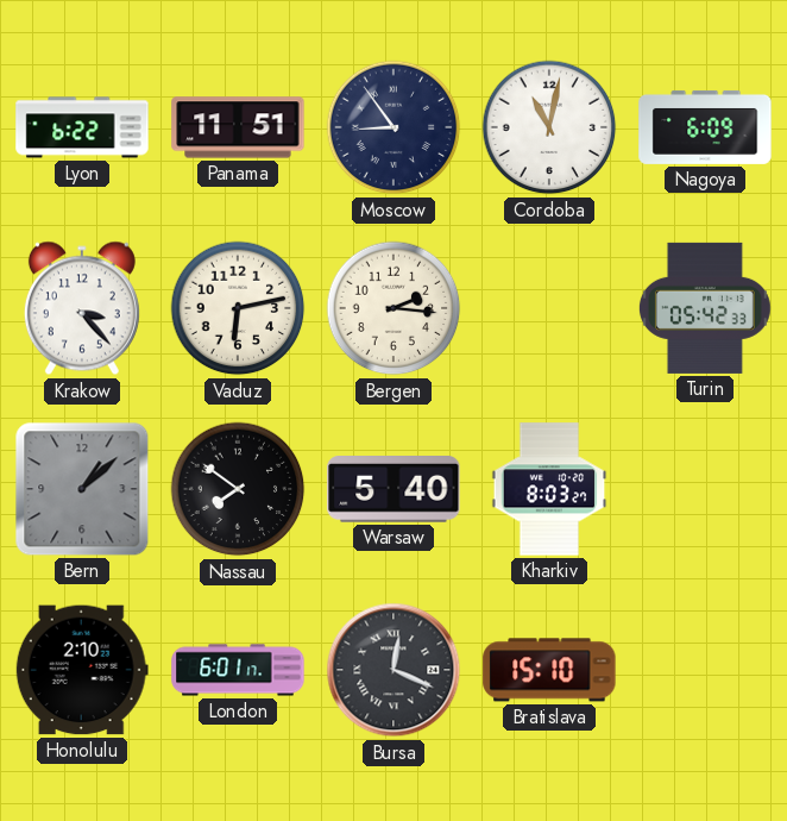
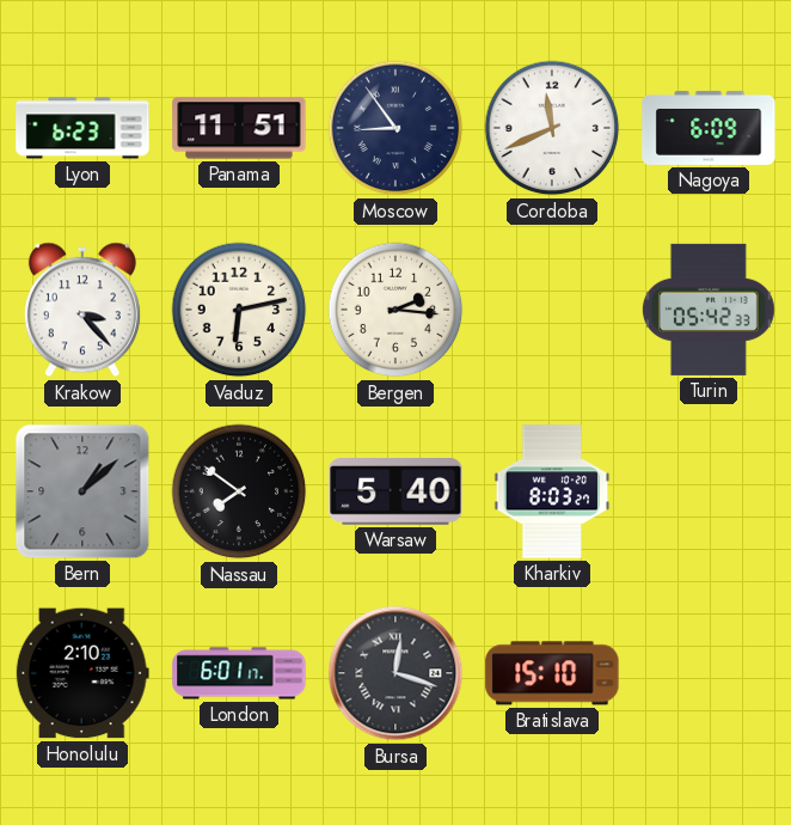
Lyon: 6:22 -> 6:23
Cordoba: 11:02 -> 11:41
Bursa: 12:19 -> 12:18
